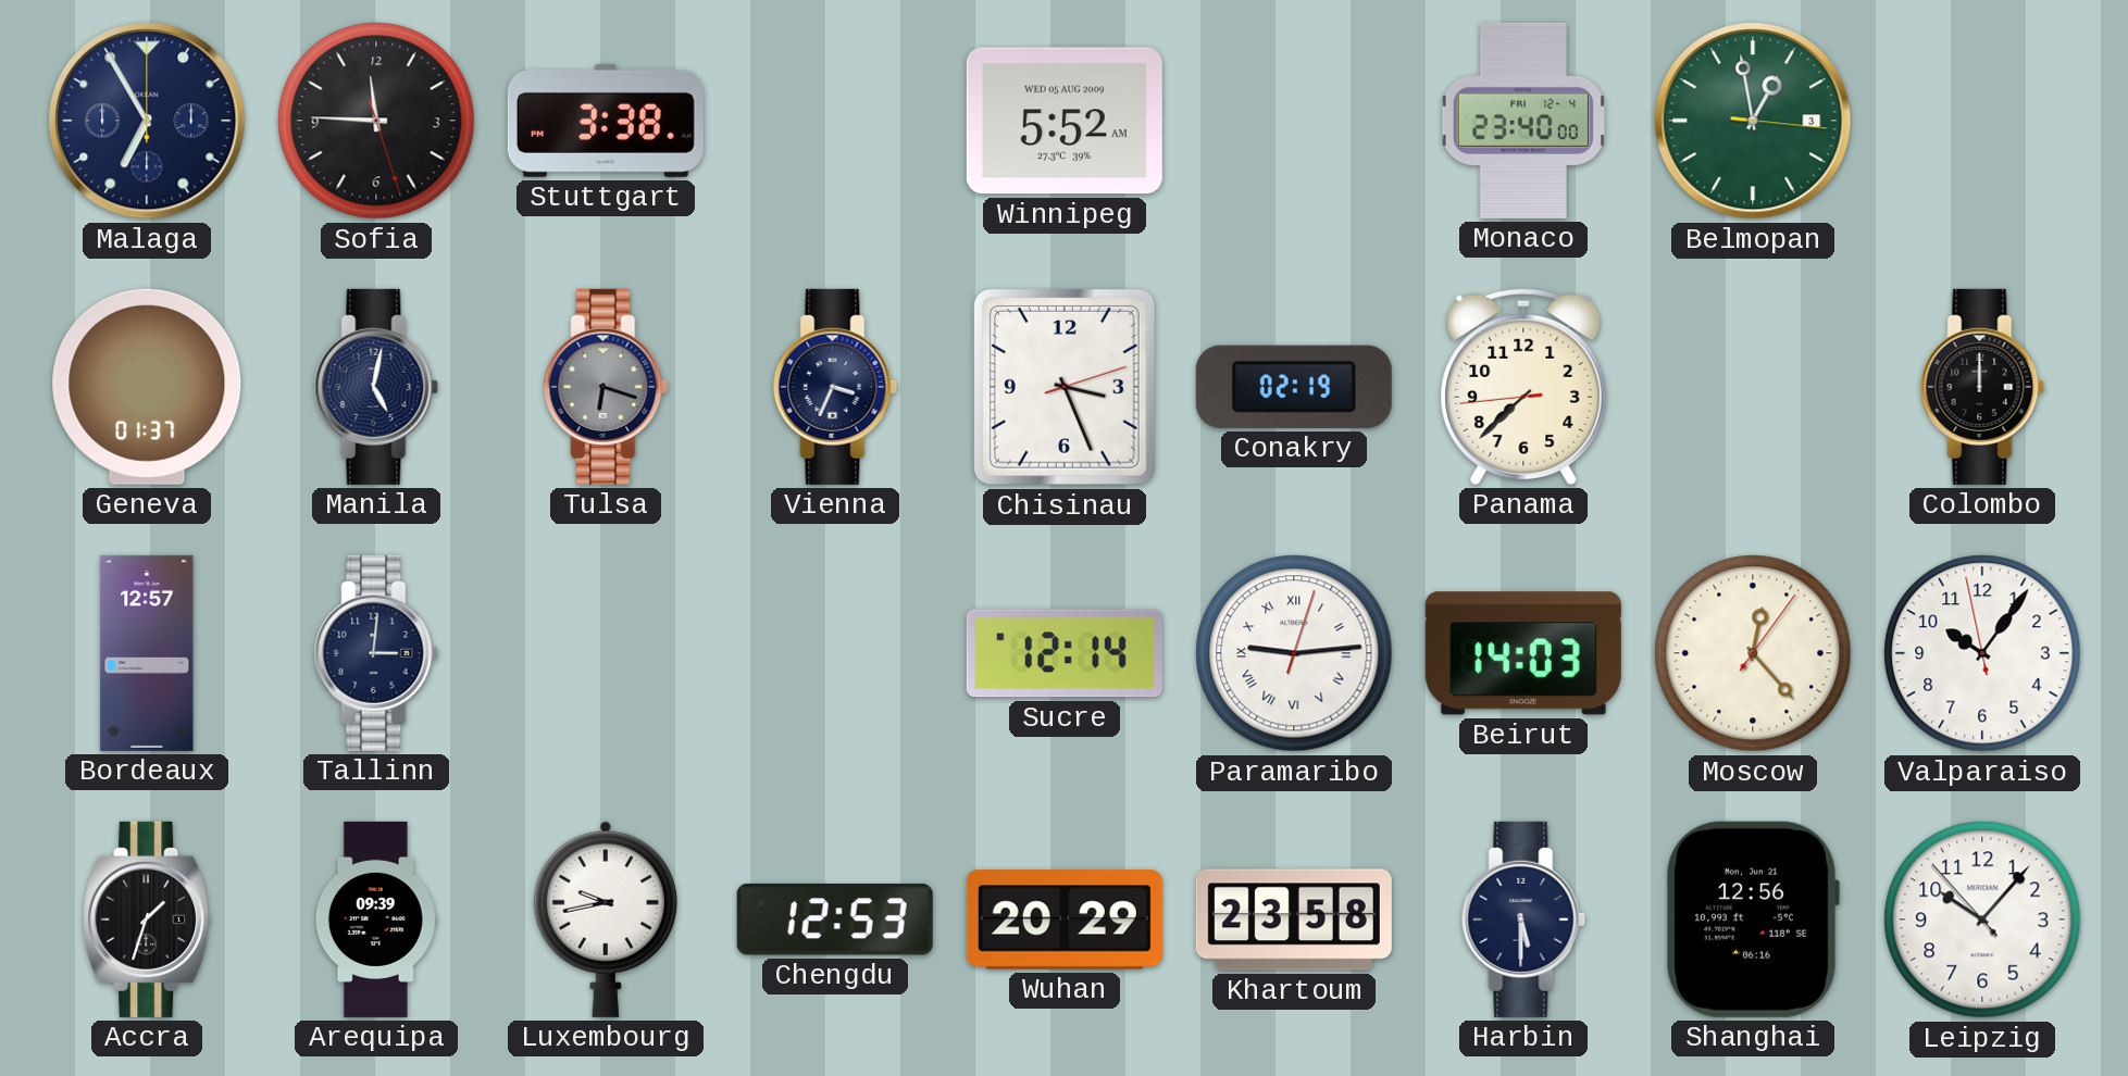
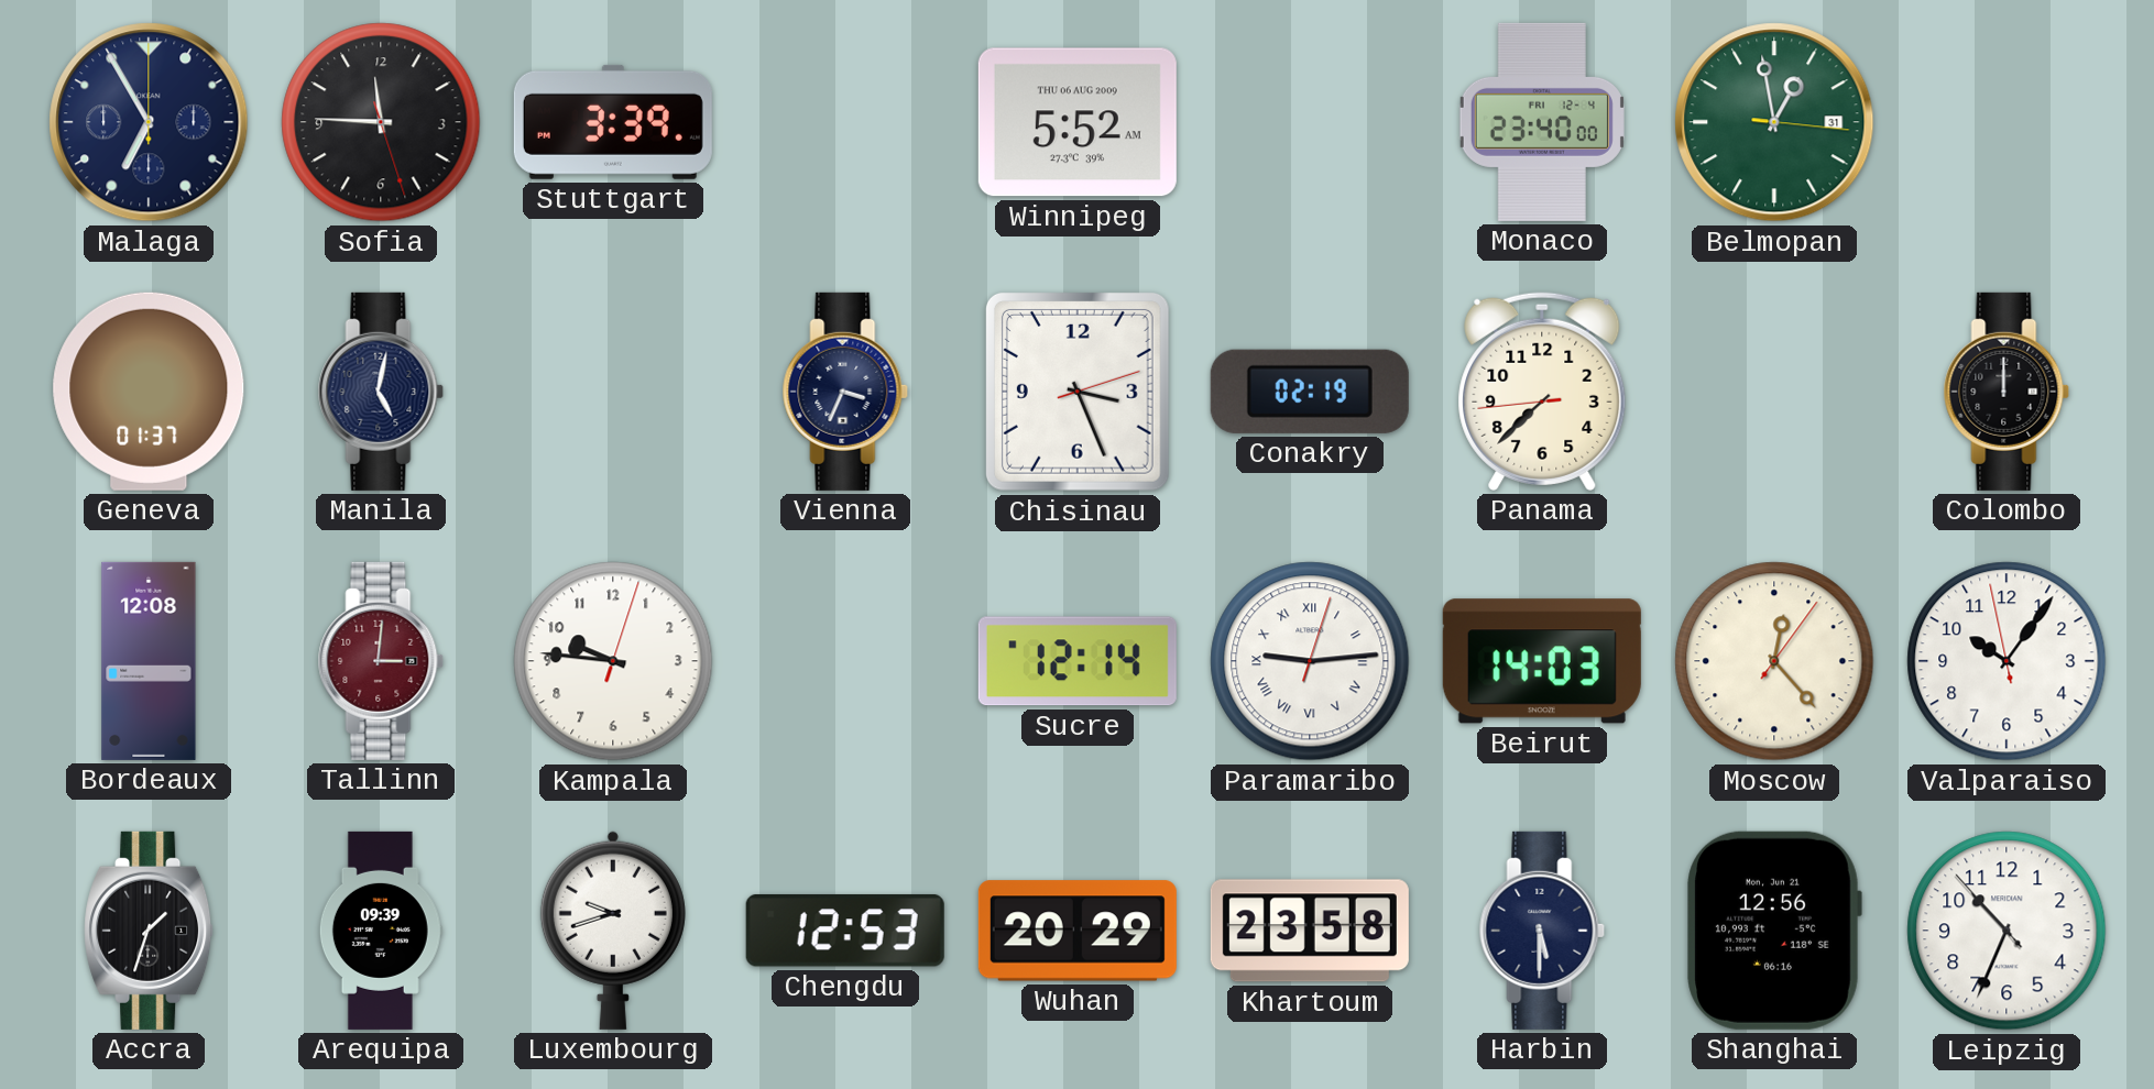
Stuttgart: 3:38 -> 3:39
Winnipeg date: WED 05 AUG 2009 -> THU 06 AUG 2009
Belmopan date: 3 -> 31
Tulsa: 6:18 -> none
Bordeaux: 12:57 -> 12:08
Tallinn dial: navy -> burgundy
Kampala: none -> 9:46
Luxembourg: 9:43 -> 9:42
Leipzig: 10:06 -> 10:33
